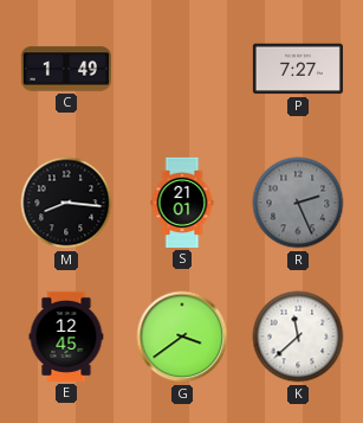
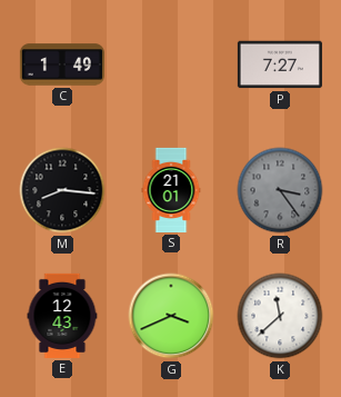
R: 2:26 -> 3:24
E: 12:45 -> 12:43
G: 3:39 -> 3:41
